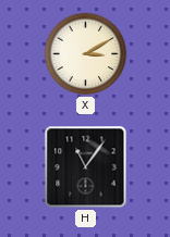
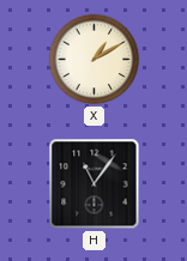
X: 3:10 -> 1:10
